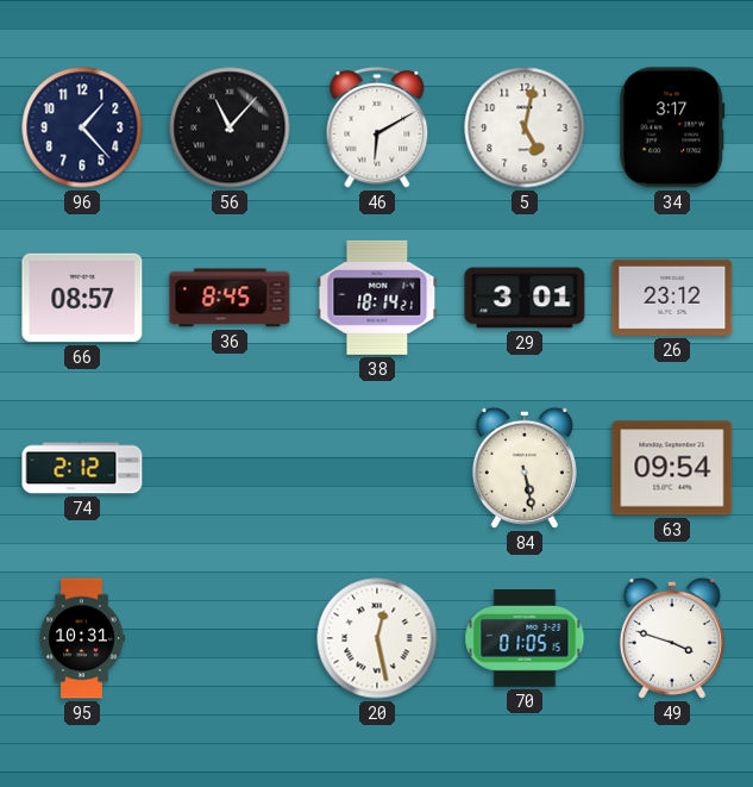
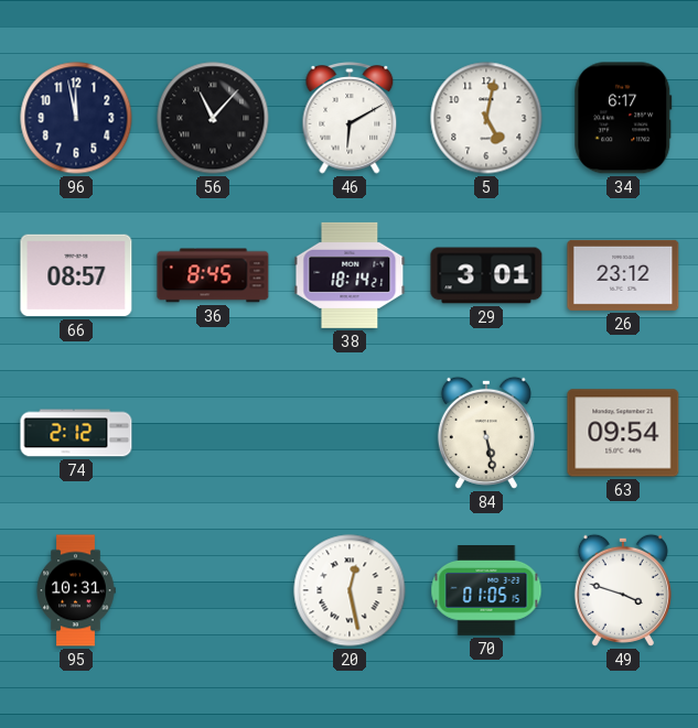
96: 1:23 -> 11:58
34: 3:17 -> 6:17
